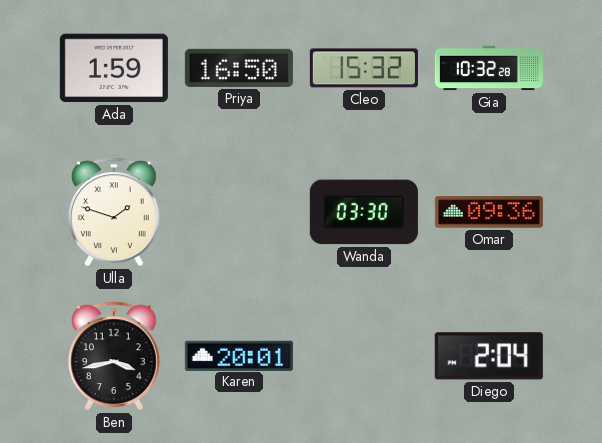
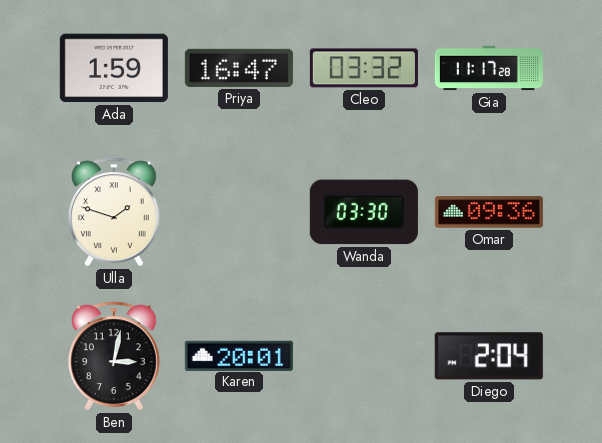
Priya: 16:50 -> 16:47
Cleo: 15:32 -> 03:32
Gia: 10:32 -> 11:17
Ben: 3:43 -> 3:02
